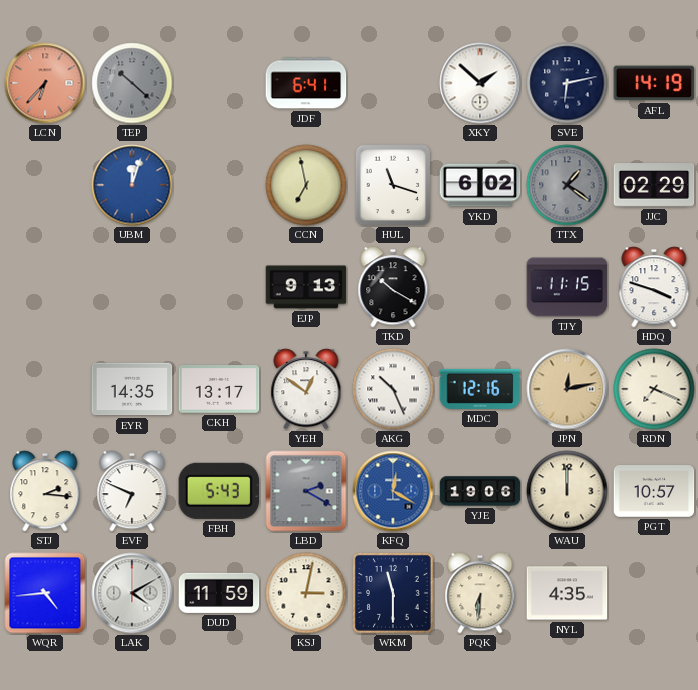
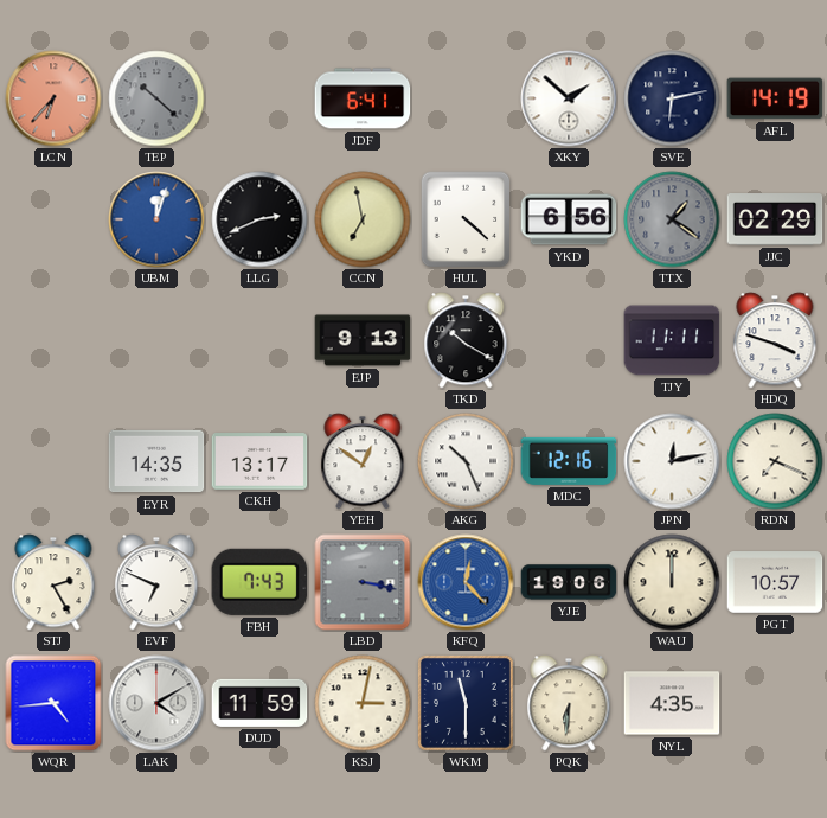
LLG: none -> 2:41
HUL: 11:18 -> 4:22
YKD: 6:02 -> 6:56
TJY: 11:15 -> 11:11
JPN dial: champagne -> white
STJ: 2:16 -> 2:25
FBH: 5:43 -> 7:43
LBD: 2:20 -> 3:17
KFQ: 12:20 -> 12:23
